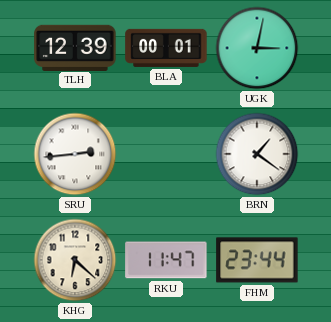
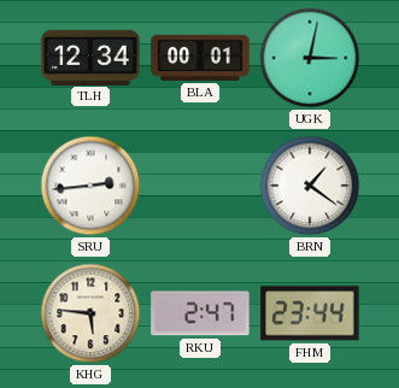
TLH: 12:39 -> 12:34
KHG: 6:22 -> 5:46
RKU: 11:47 -> 2:47
